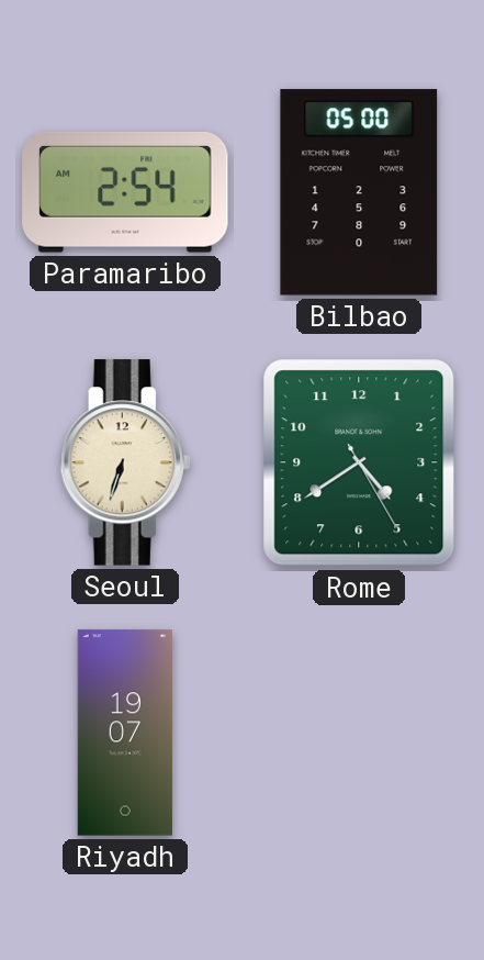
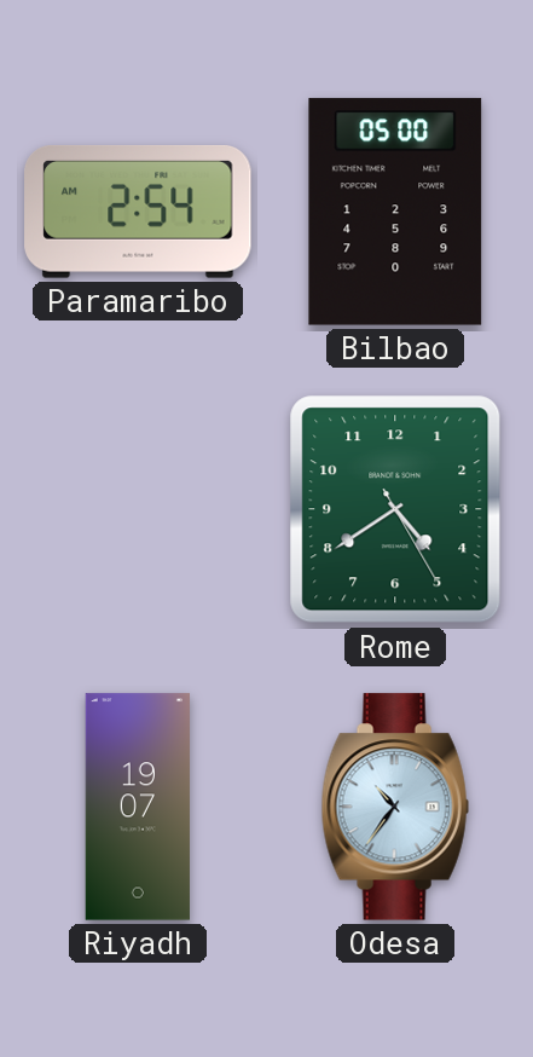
Seoul: 6:33 -> none
Odesa: none -> 10:36
